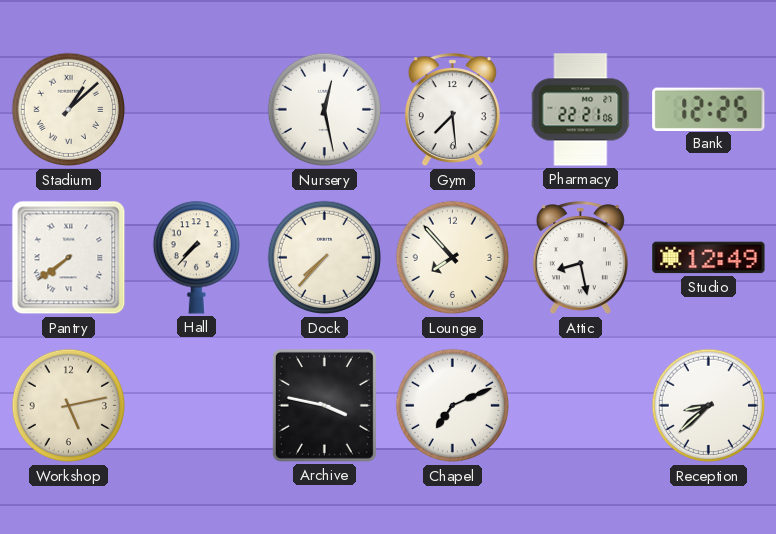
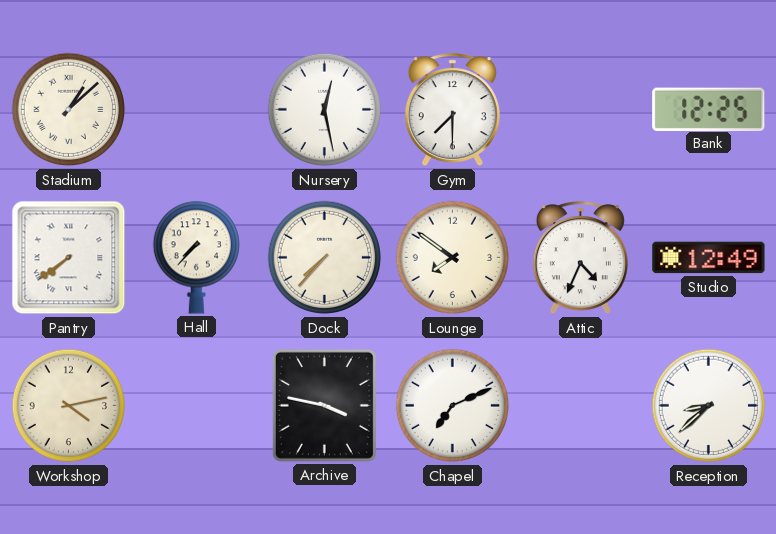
Gym: 7:29 -> 7:30
Pharmacy: 22:21 -> none
Lounge: 7:53 -> 7:51
Attic: 8:28 -> 4:34
Workshop: 5:13 -> 4:13
